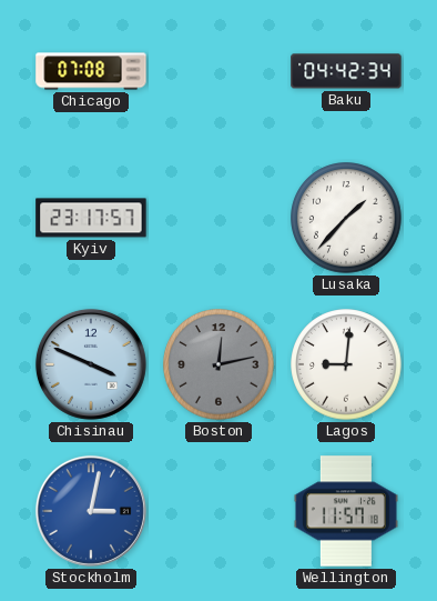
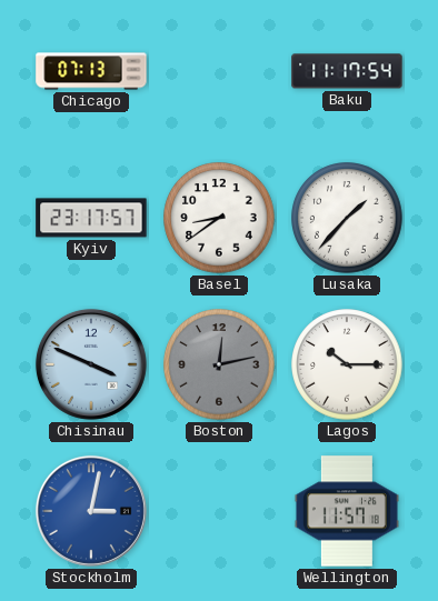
Chicago: 07:08 -> 07:13
Baku: 04:42 -> 11:17
Basel: none -> 8:39
Lagos: 9:01 -> 10:15
